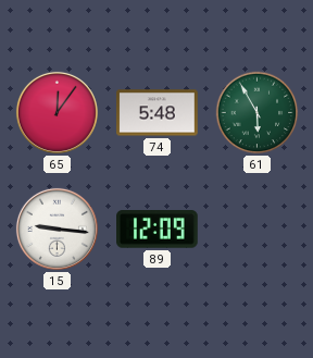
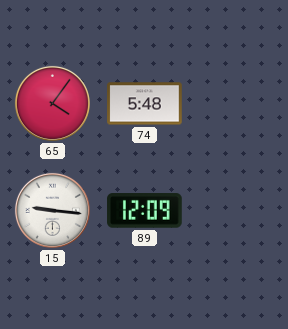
65: 12:06 -> 4:06
61: 5:55 -> none
